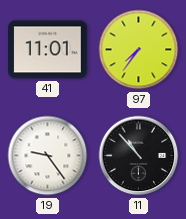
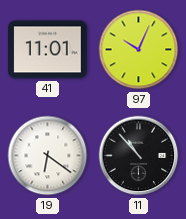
97: 7:36 -> 10:04
19: 9:24 -> 6:21
